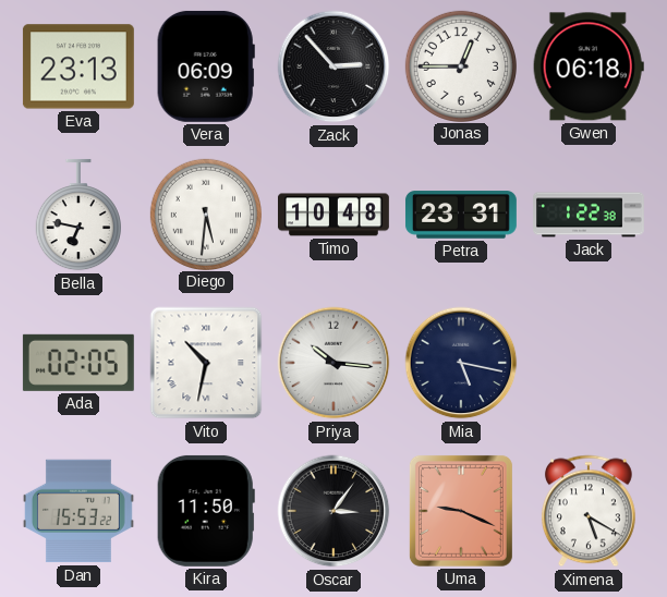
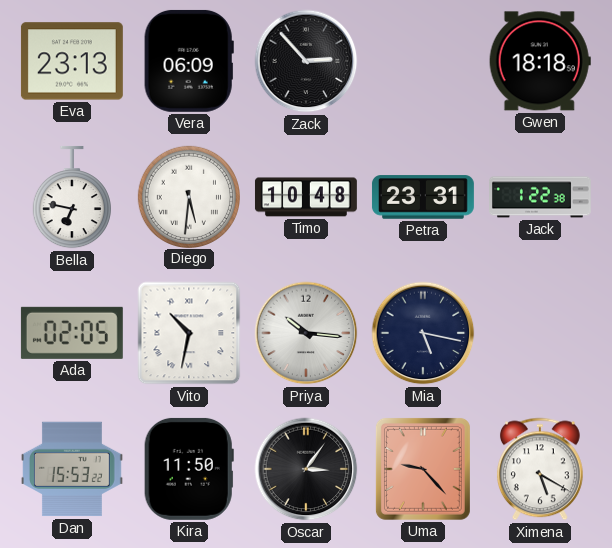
Jonas: 12:45 -> none
Gwen: 06:18 -> 18:18
Uma: 9:19 -> 9:23
